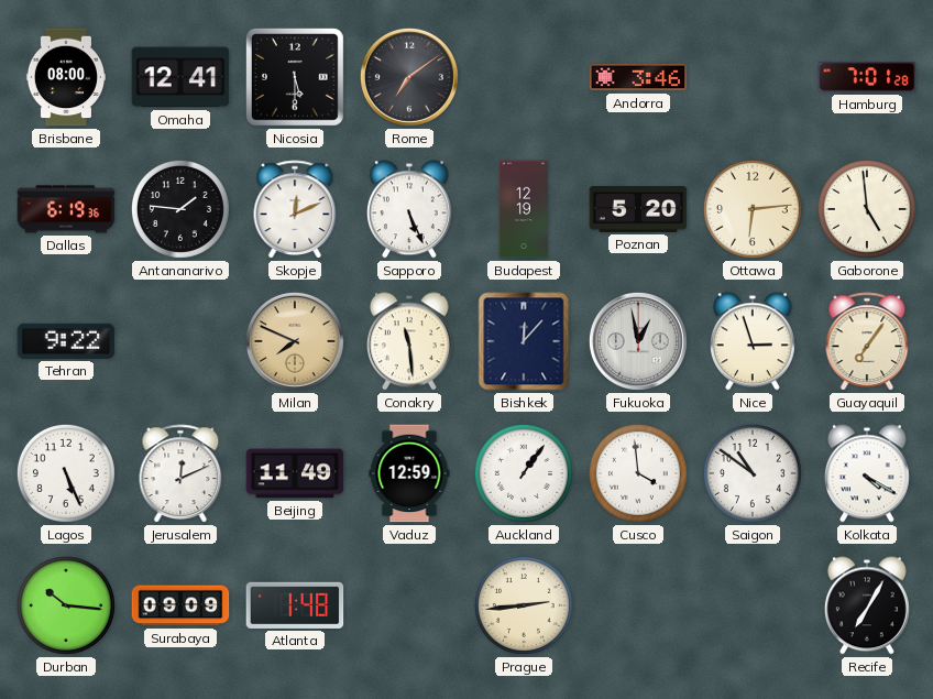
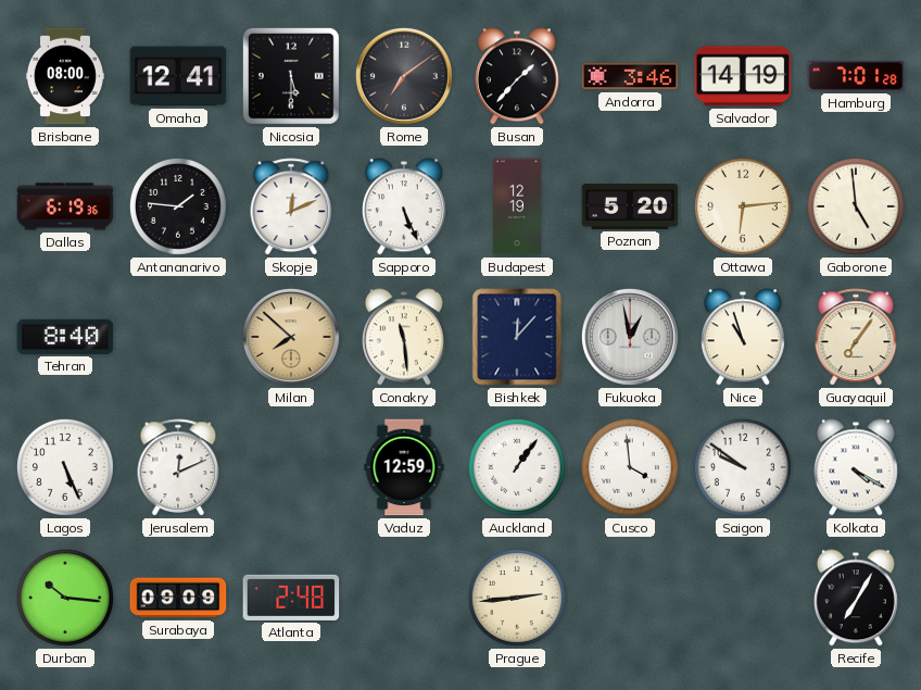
Busan: none -> 1:37
Salvador: none -> 14:19
Tehran: 9:22 -> 8:40
Milan: 7:49 -> 7:52
Nice: 2:57 -> 10:57
Beijing: 11:49 -> none
Saigon: 10:51 -> 9:51
Atlanta: 1:48 -> 2:48
